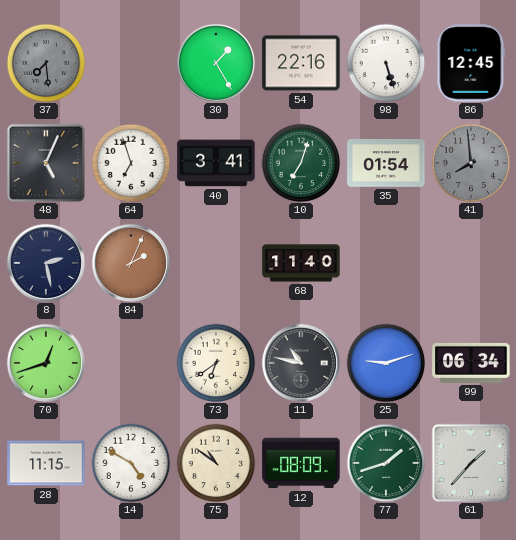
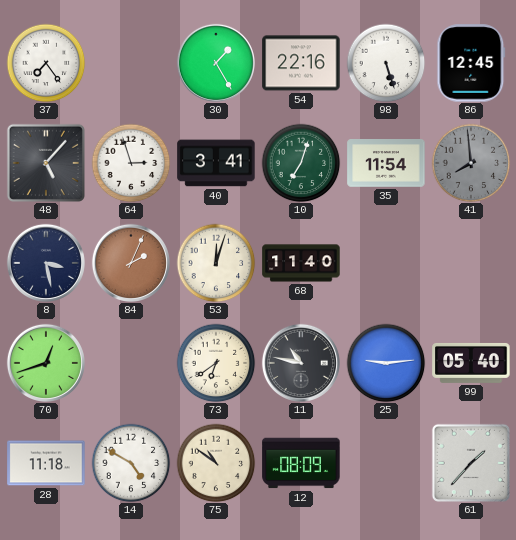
37: 7:29 -> 7:24
37 dial: grey -> white
48: 5:04 -> 5:07
64: 6:57 -> 2:57
35: 01:54 -> 11:54
8: 2:28 -> 3:28
53: none -> 12:03
25: 9:12 -> 9:14
99: 06:34 -> 05:40
28: 11:15 -> 11:18
77: 1:42 -> none
